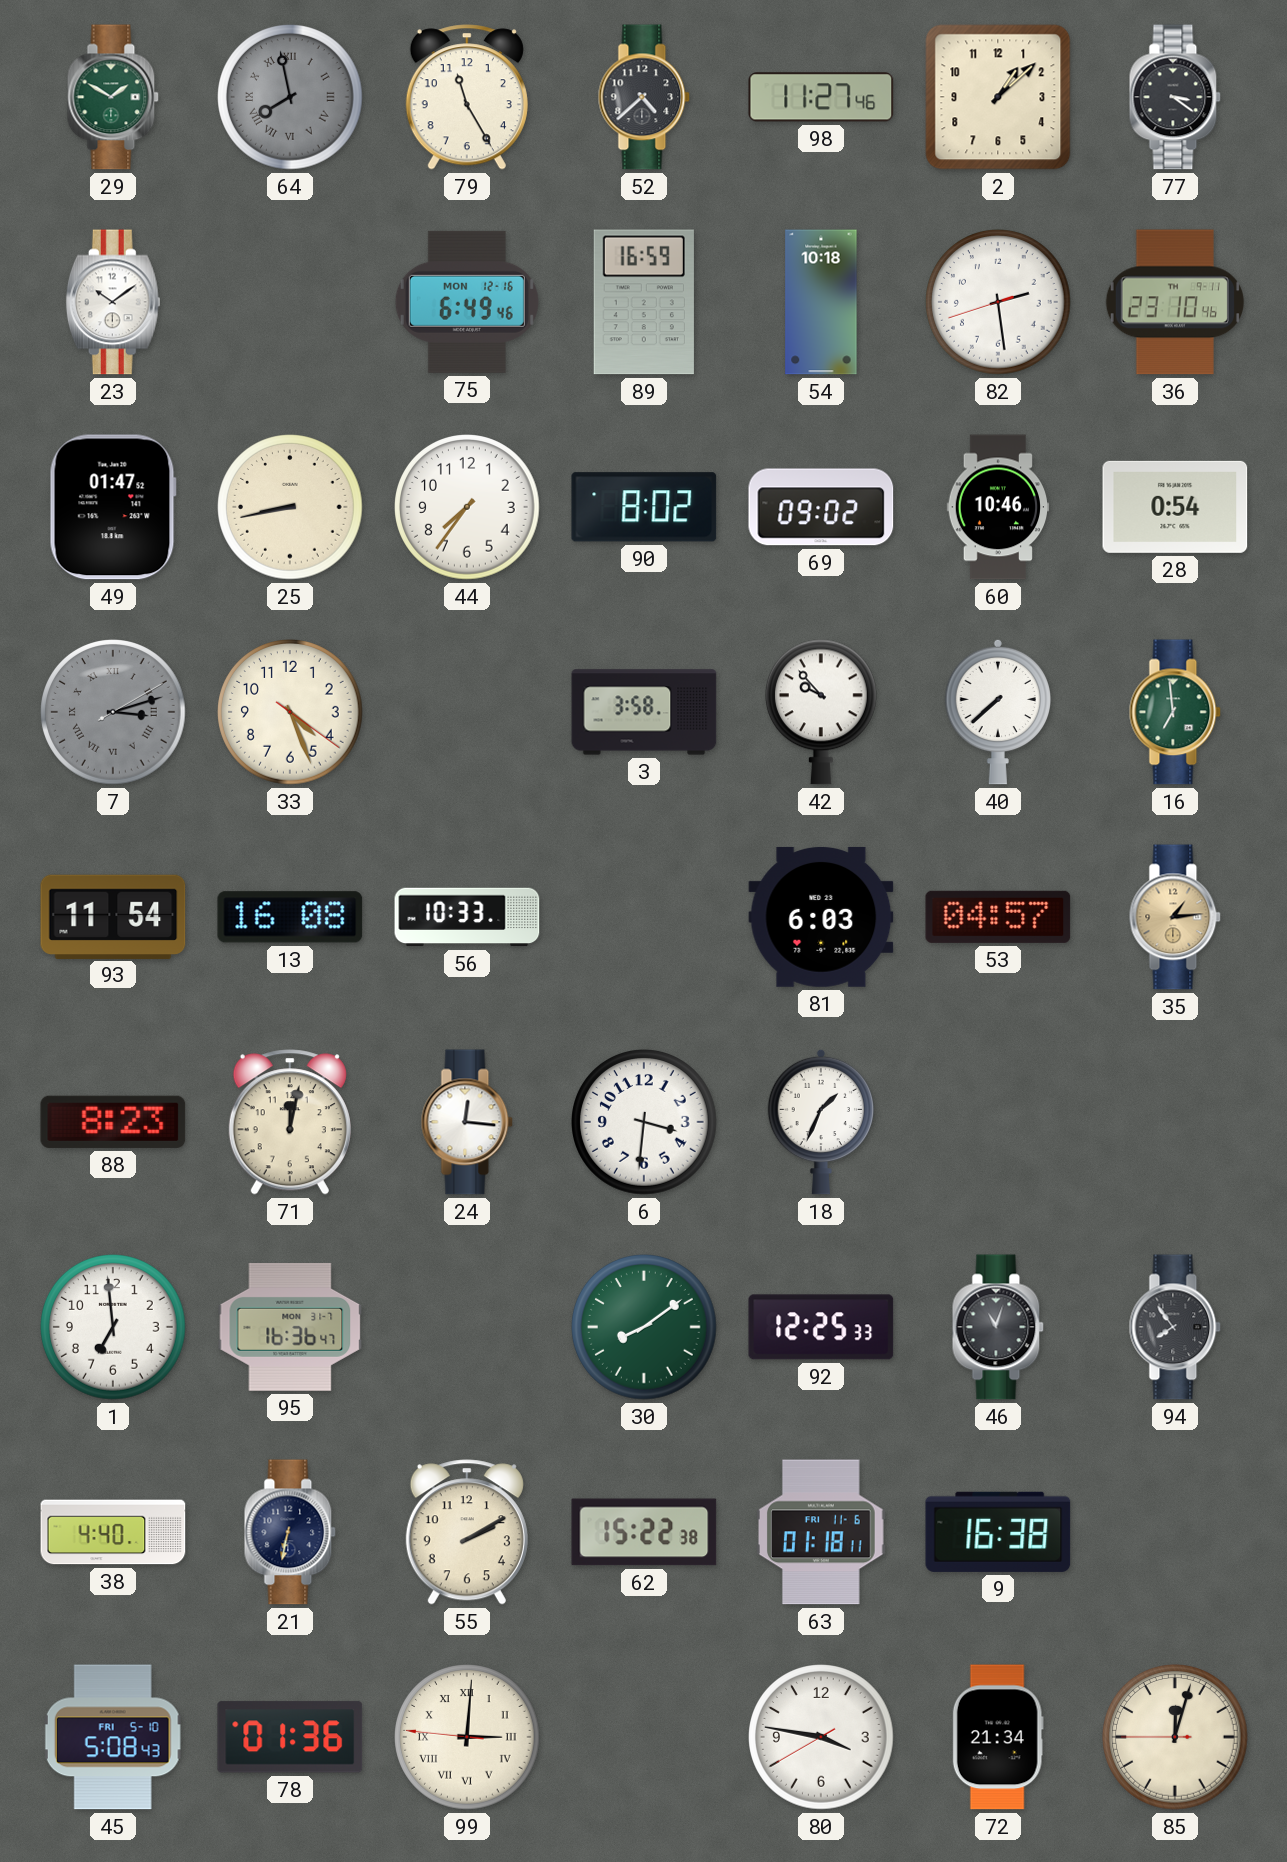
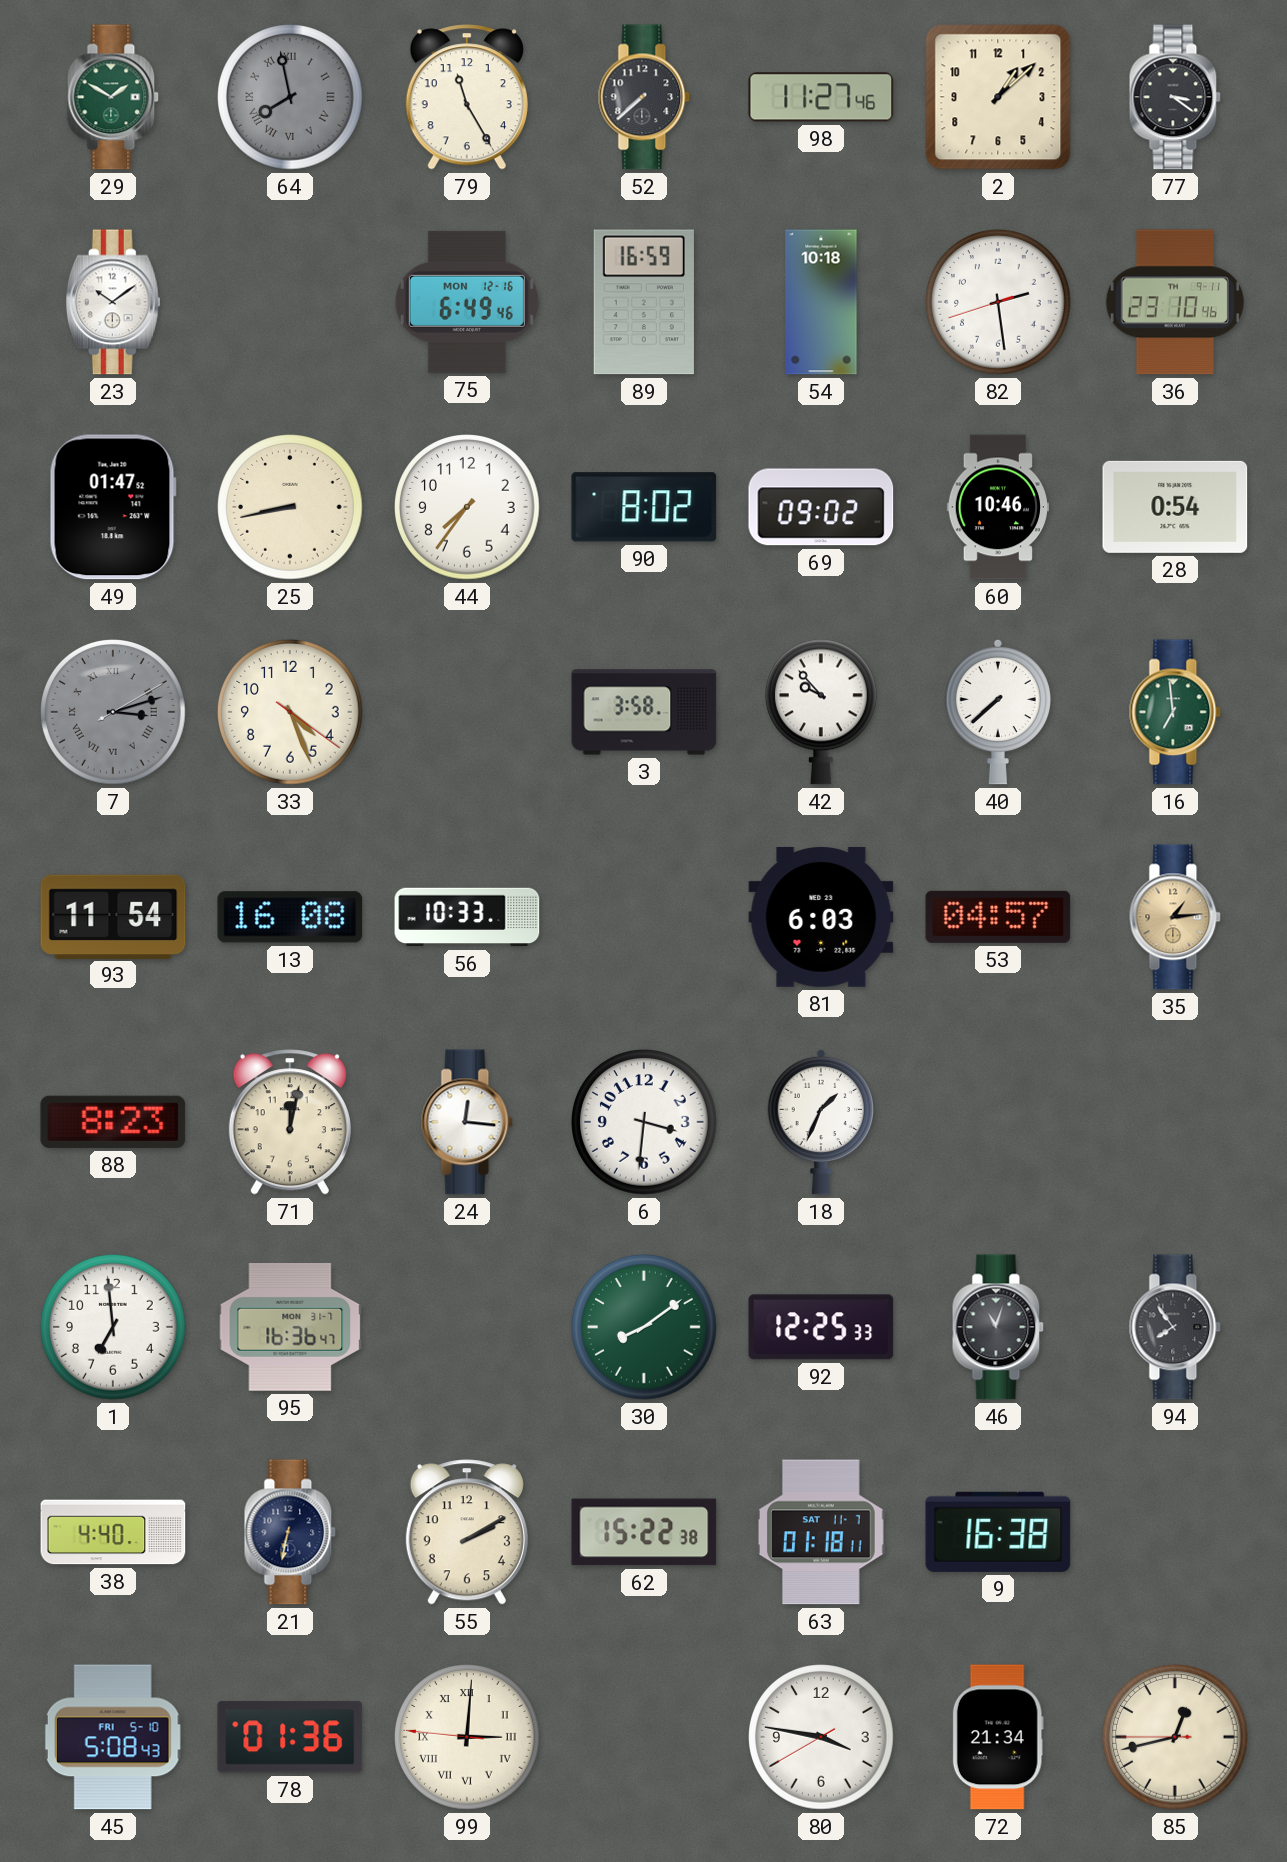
52: 4:38 -> 7:38
63 date: FRI 11-6 -> SAT 11-7
85: 12:02 -> 12:42
